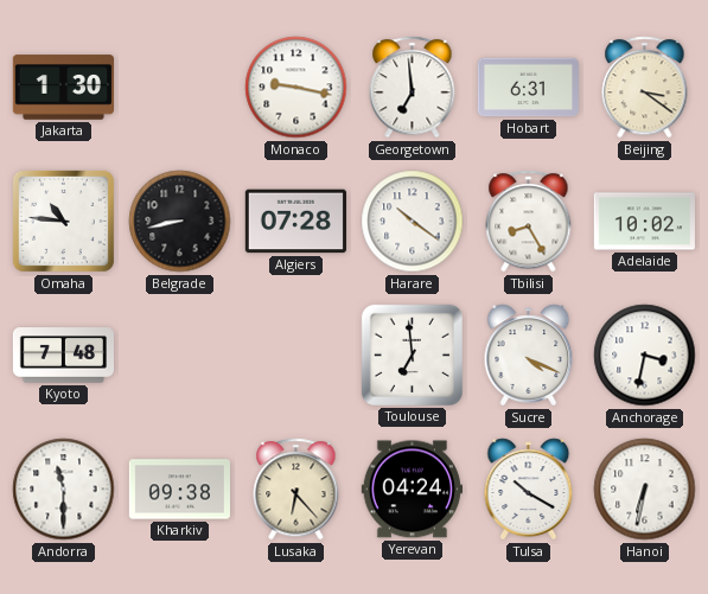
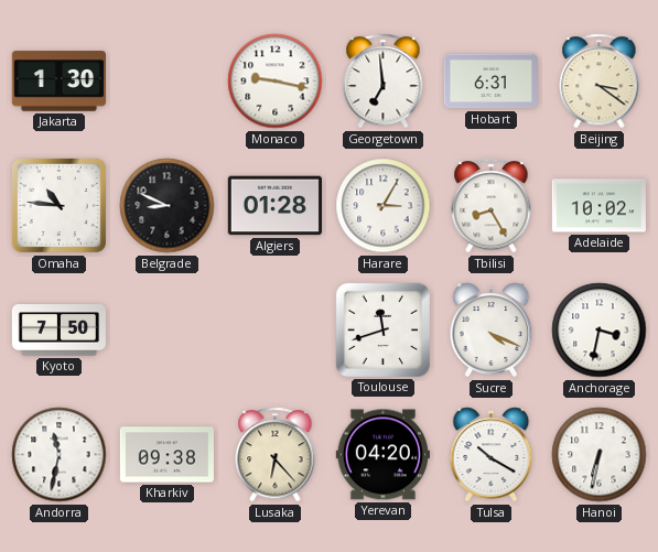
Belgrade: 8:43 -> 8:49
Algiers: 07:28 -> 01:28
Harare: 10:21 -> 3:05
Kyoto: 7:48 -> 7:50
Toulouse: 6:59 -> 11:42
Andorra: 11:30 -> 11:32
Yerevan: 04:24 -> 04:20
